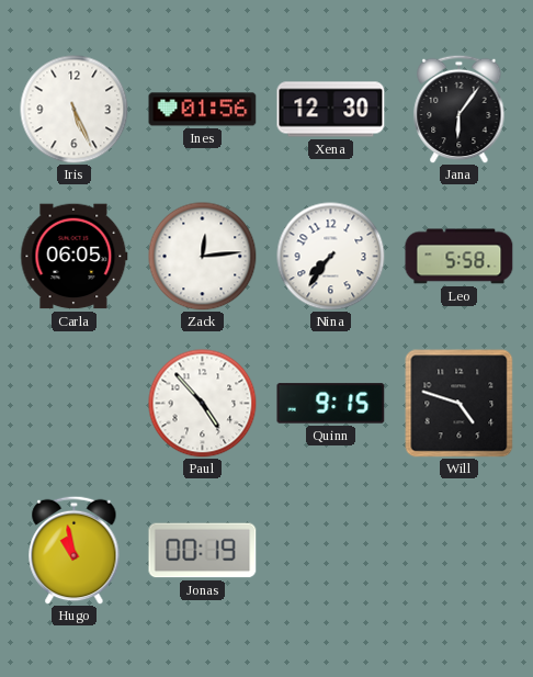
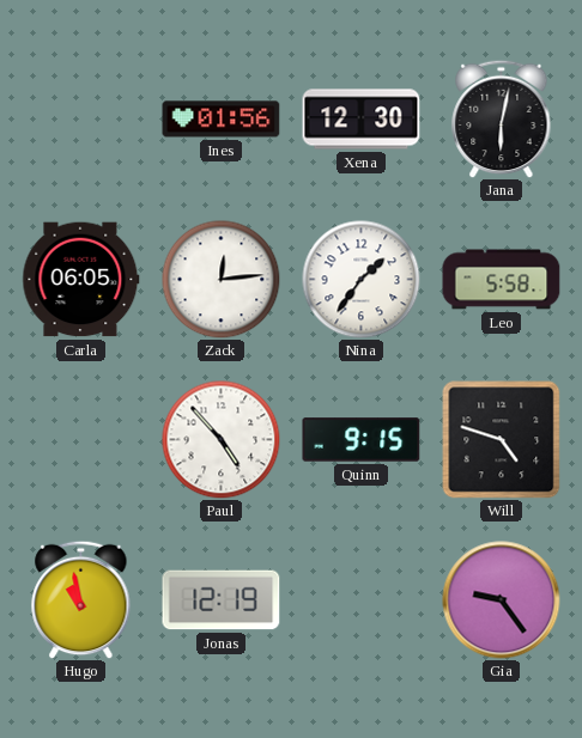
Iris: 5:26 -> none
Jana: 6:06 -> 6:02
Nina: 7:36 -> 1:36
Jonas: 00:19 -> 12:19
Gia: none -> 9:24
